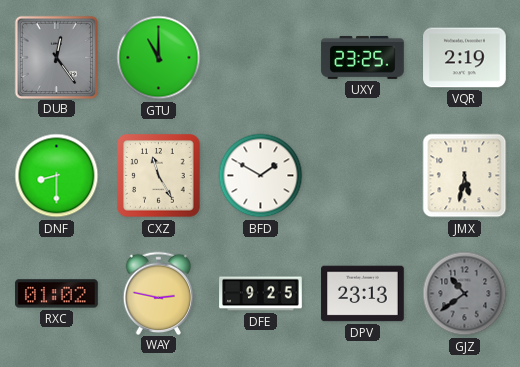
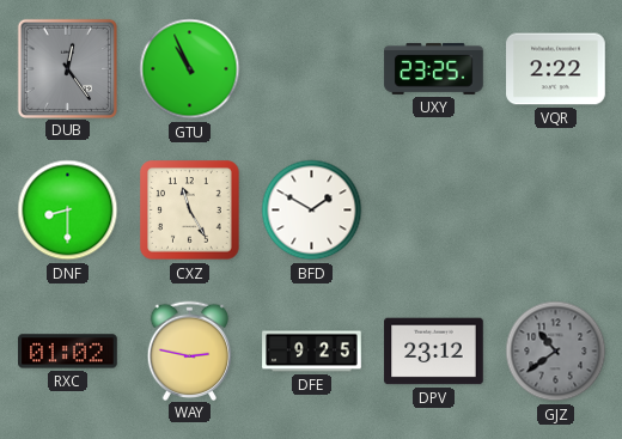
GTU: 11:00 -> 10:56
VQR: 2:19 -> 2:22
JMX: 5:32 -> none
DPV: 23:13 -> 23:12
